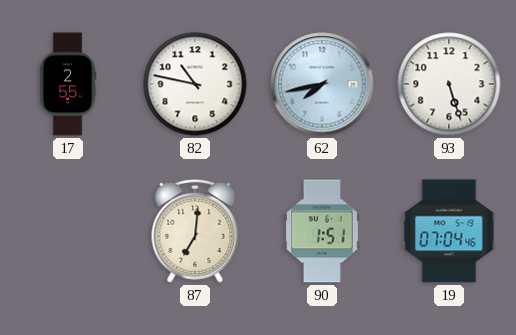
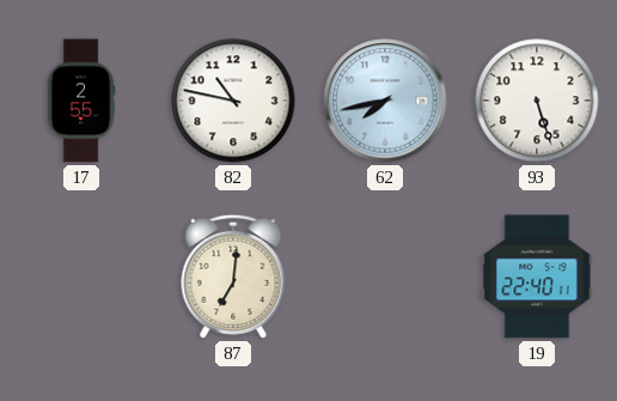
90: 1:51 -> none
19: 07:04 -> 22:40
